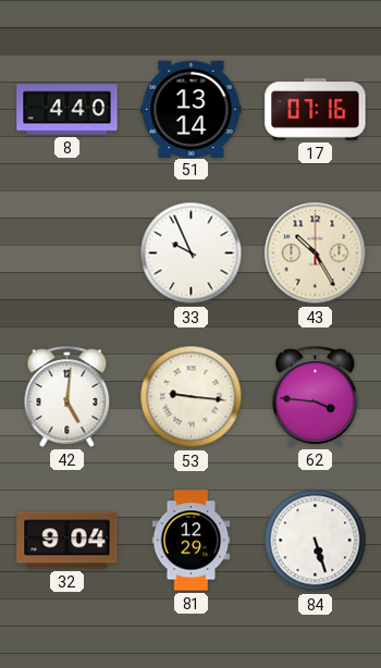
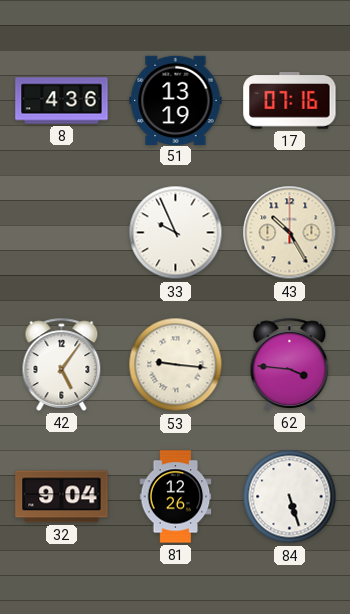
8: 4:40 -> 4:36
51: 13:14 -> 13:19
42: 5:01 -> 5:06
81: 12:29 -> 12:26
